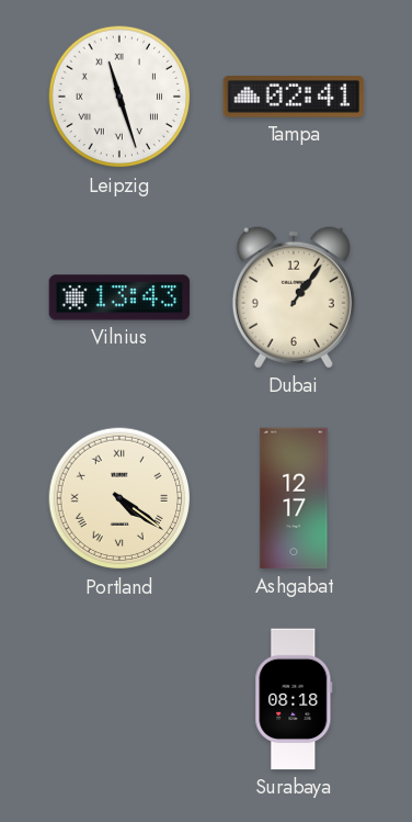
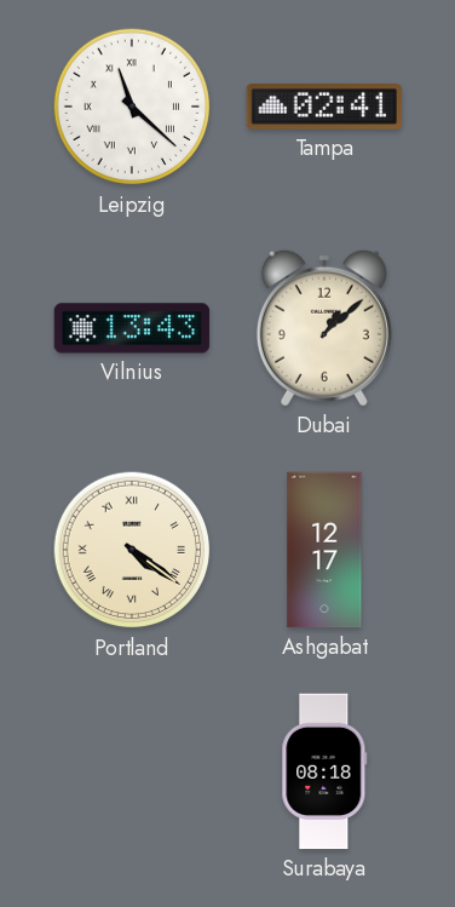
Leipzig: 11:27 -> 11:22
Dubai: 1:06 -> 1:08
